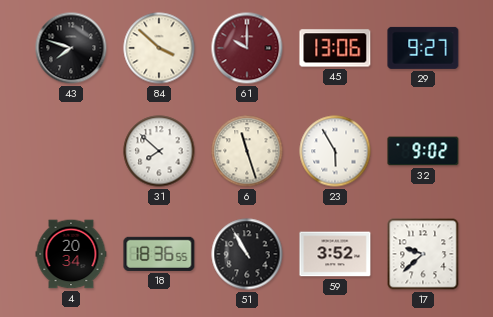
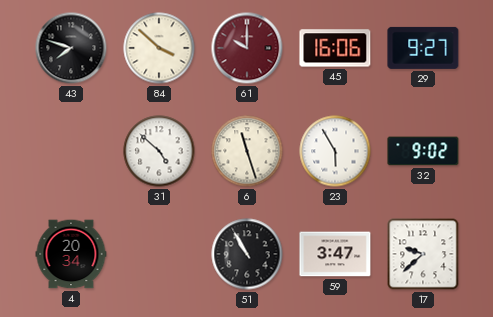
45: 13:06 -> 16:06
31: 7:52 -> 4:52
18: 18:36 -> none
59: 3:52 -> 3:47
